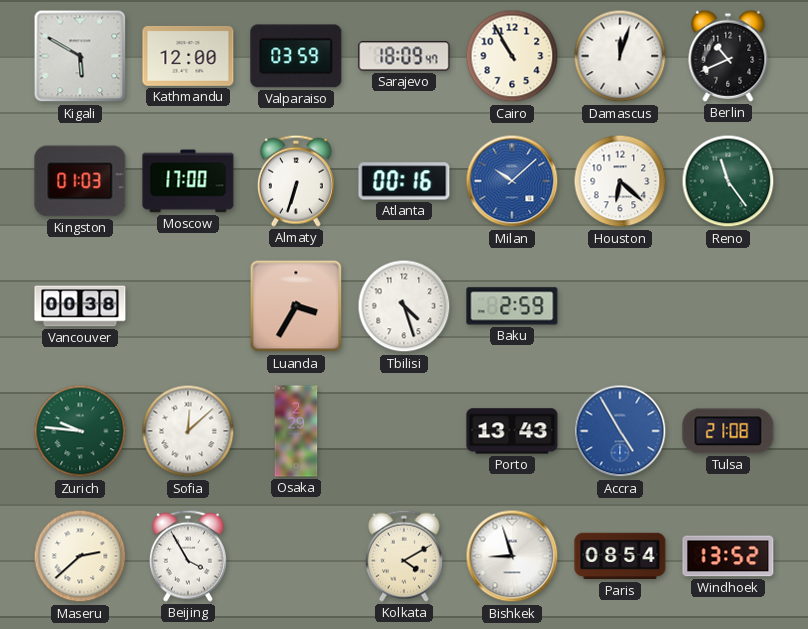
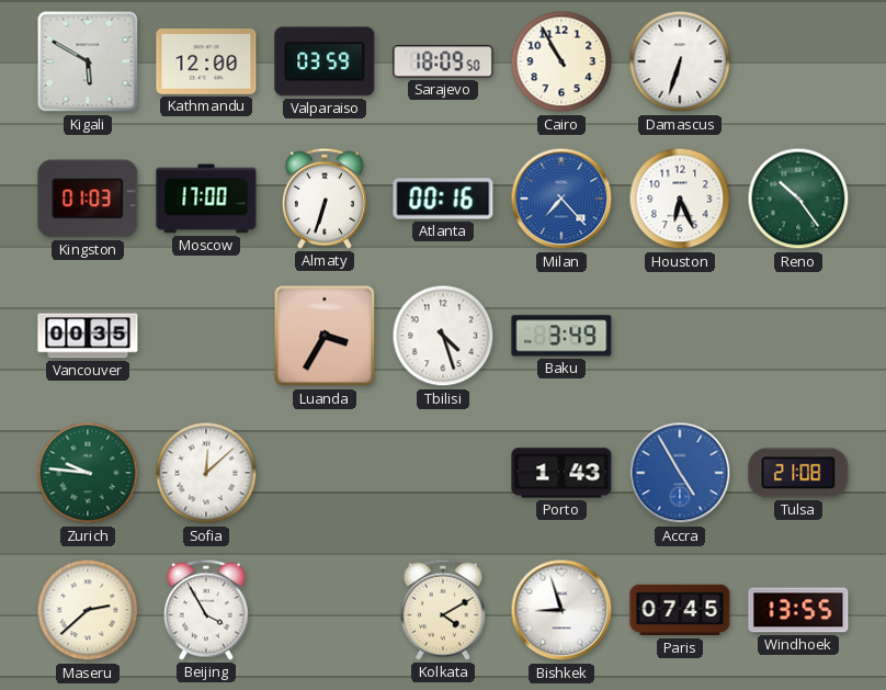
Sarajevo: 18:09:47 -> 18:09:50
Damascus: 12:03 -> 6:33
Berlin: 10:41 -> none
Milan: 10:08 -> 7:23
Houston: 6:22 -> 6:26
Reno: 11:24 -> 10:24
Vancouver: 00:38 -> 00:35
Baku: 2:59 -> 3:49
Osaka: 2:29 -> none
Porto: 13:43 -> 1:43
Paris: 08:54 -> 07:45
Windhoek: 13:52 -> 13:55
